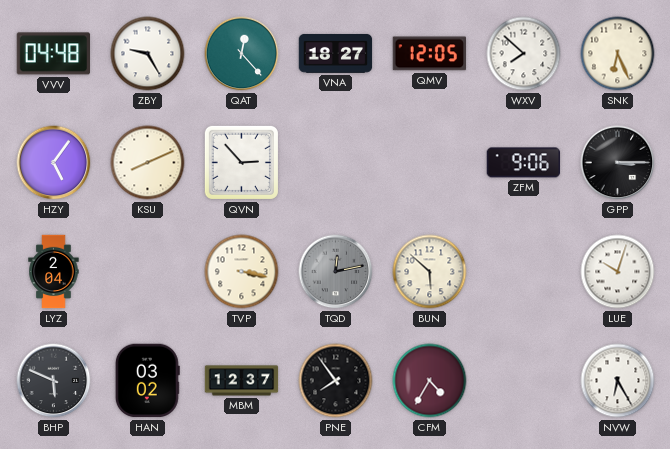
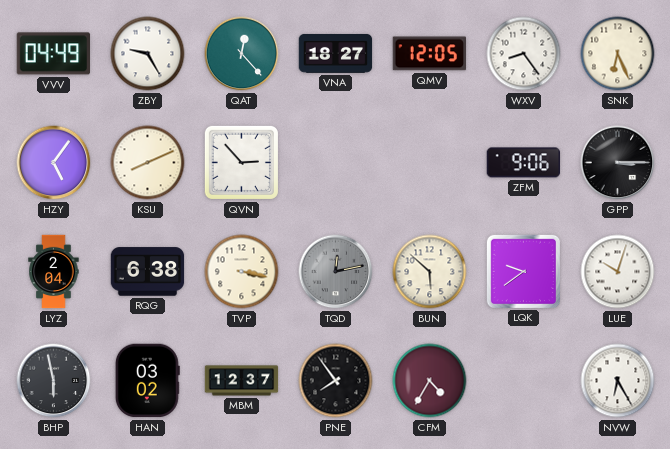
VVV: 04:48 -> 04:49
WXV: 7:52 -> 8:24
RQG: none -> 6:38
LQK: none -> 9:39
BHP: 5:49 -> 5:58
